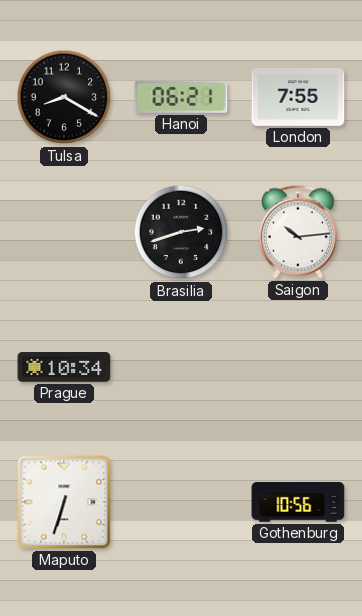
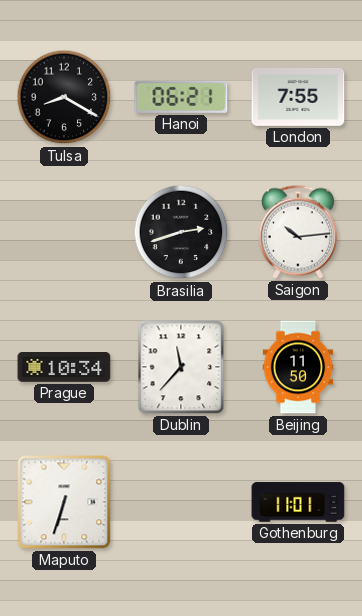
Dublin: none -> 11:37
Beijing: none -> 11:50
Gothenburg: 10:56 -> 11:01
